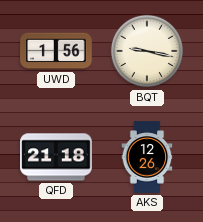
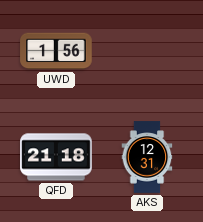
BQT: 9:17 -> none
AKS: 12:26 -> 12:31
